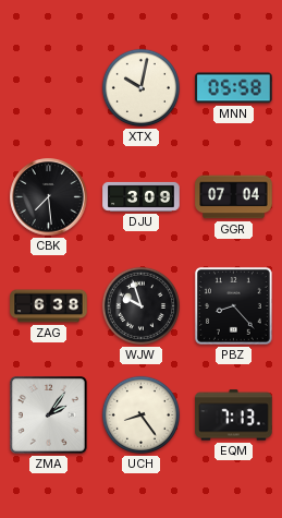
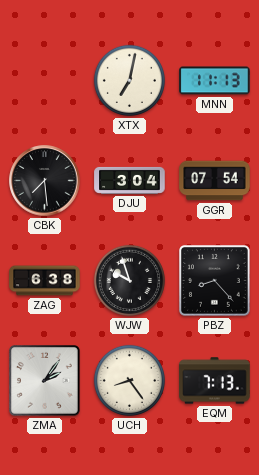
XTX: 10:02 -> 7:02
MNN: 05:58 -> 11:13
DJU: 3:09 -> 3:04
GGR: 07:04 -> 07:54
